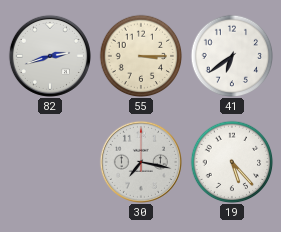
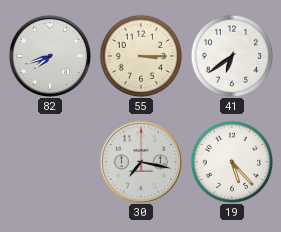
82: 2:42 -> 7:42
